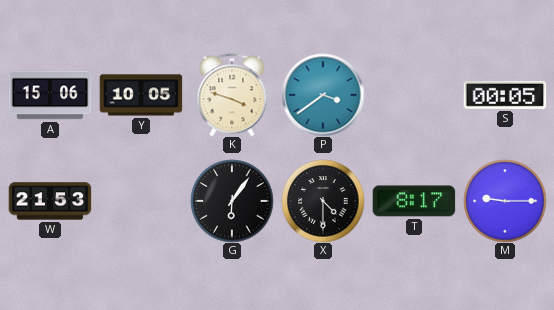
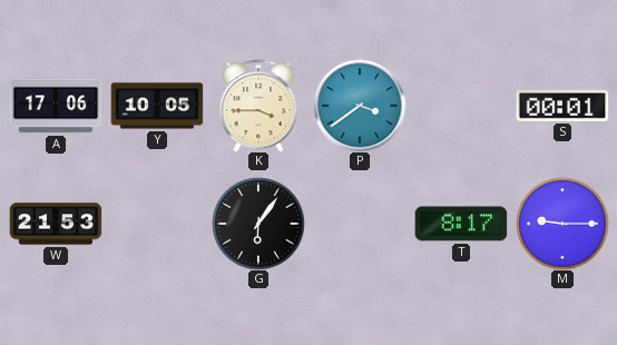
A: 15:06 -> 17:06
K: 3:48 -> 3:45
S: 00:05 -> 00:01
X: 4:30 -> none
